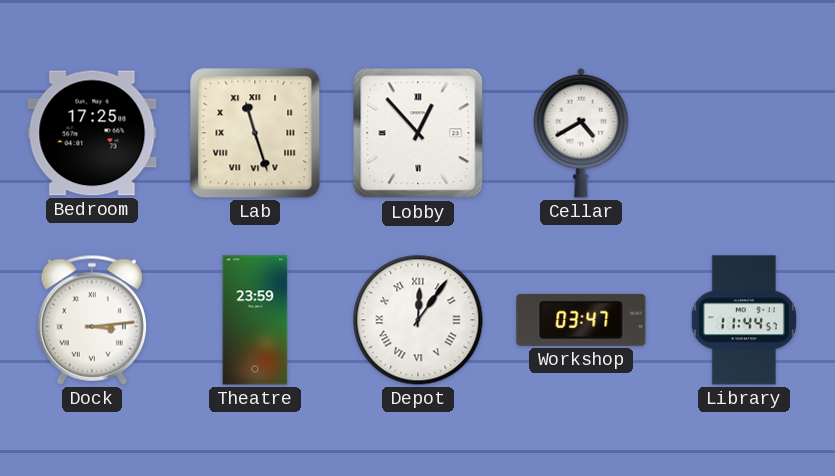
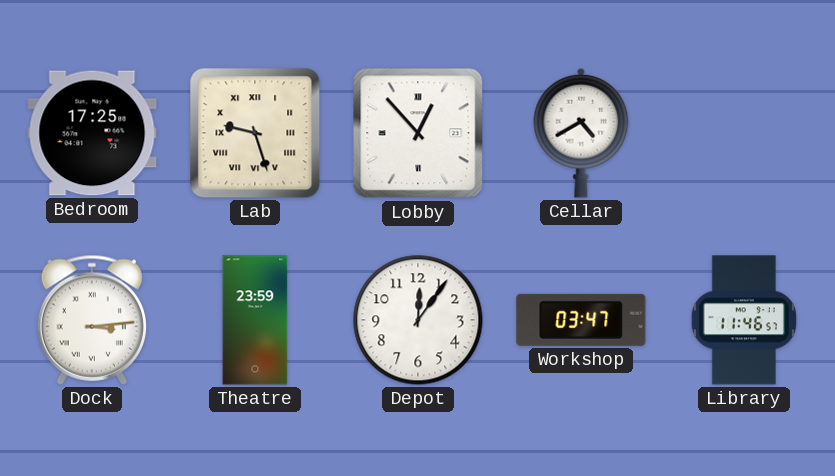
Lab: 11:27 -> 9:27
Depot numerals: Roman -> Arabic
Library: 11:44 -> 11:46
